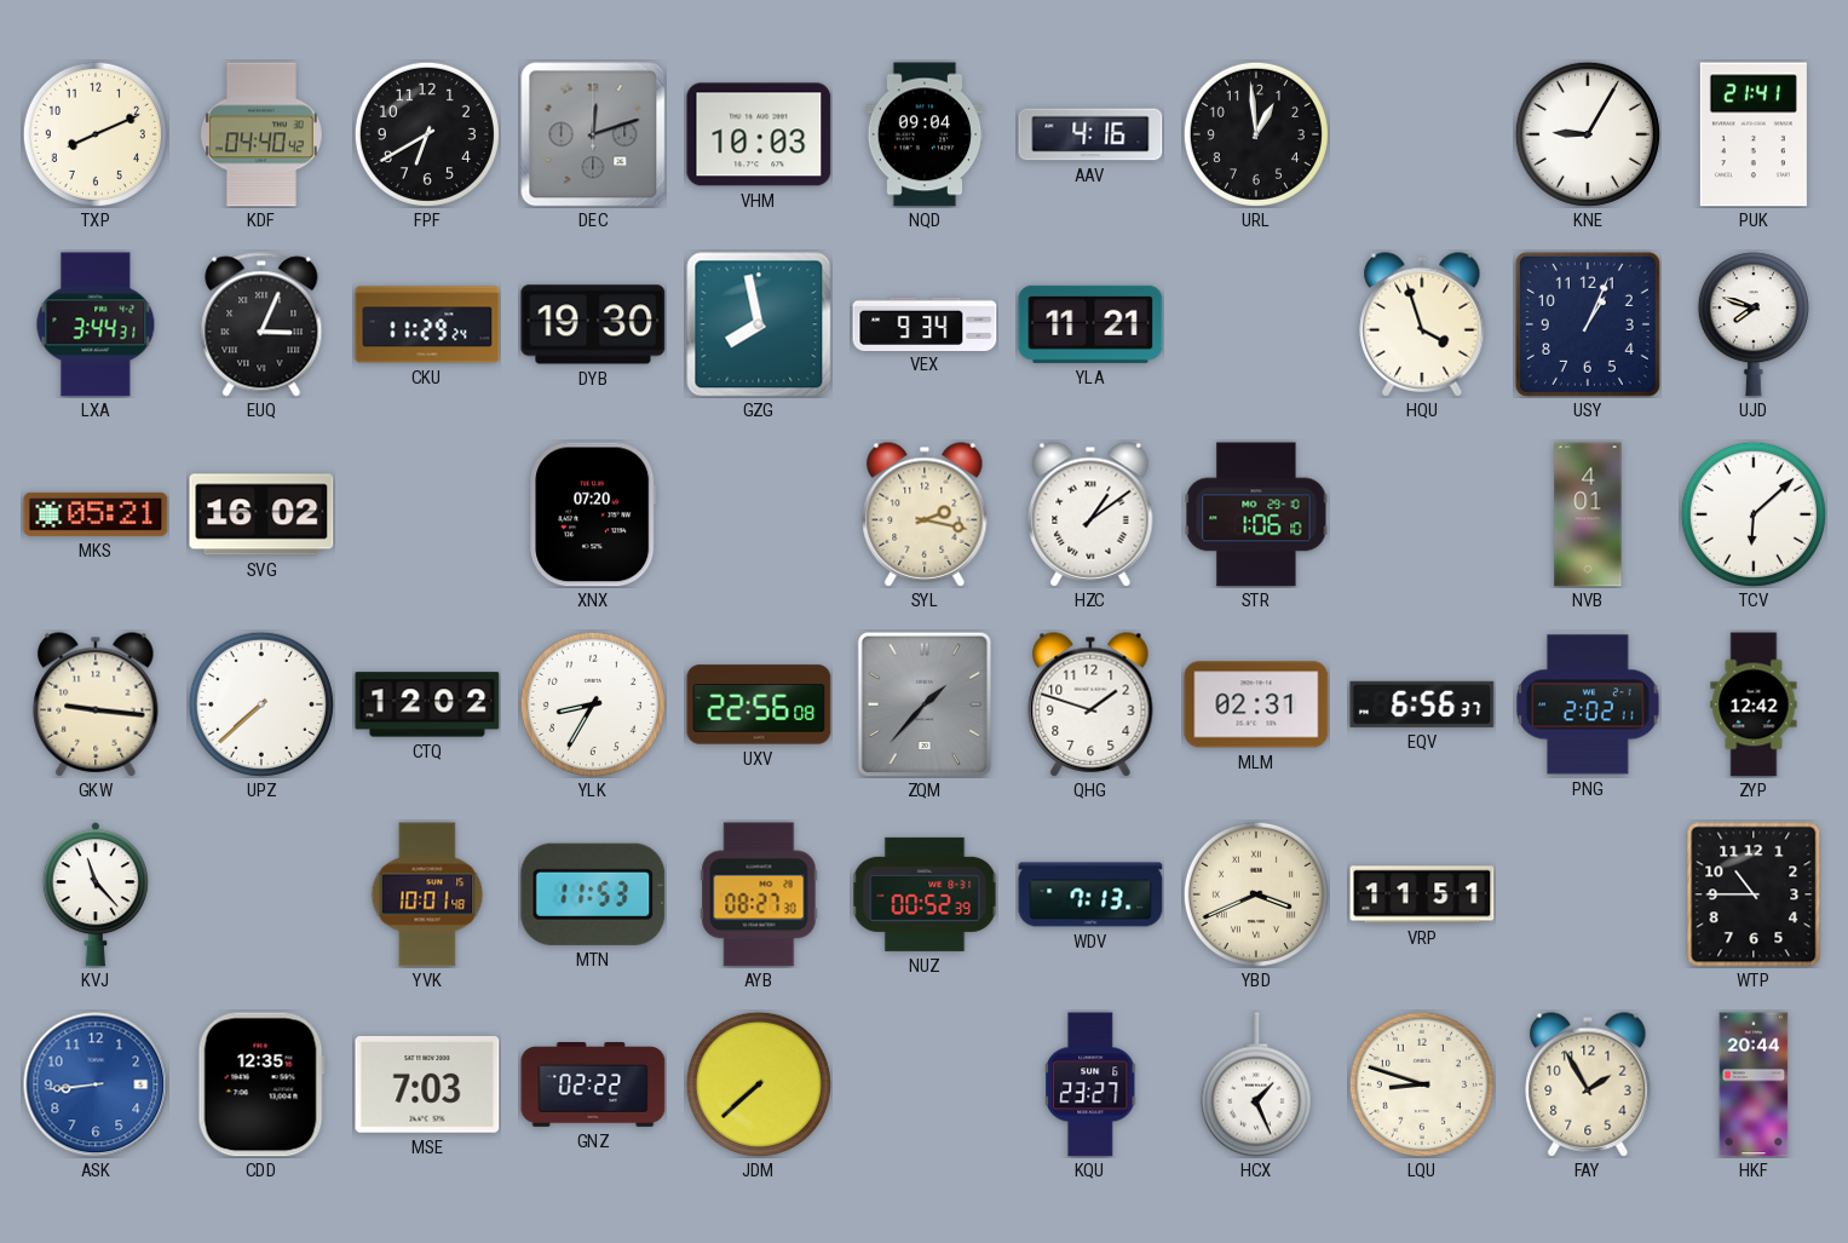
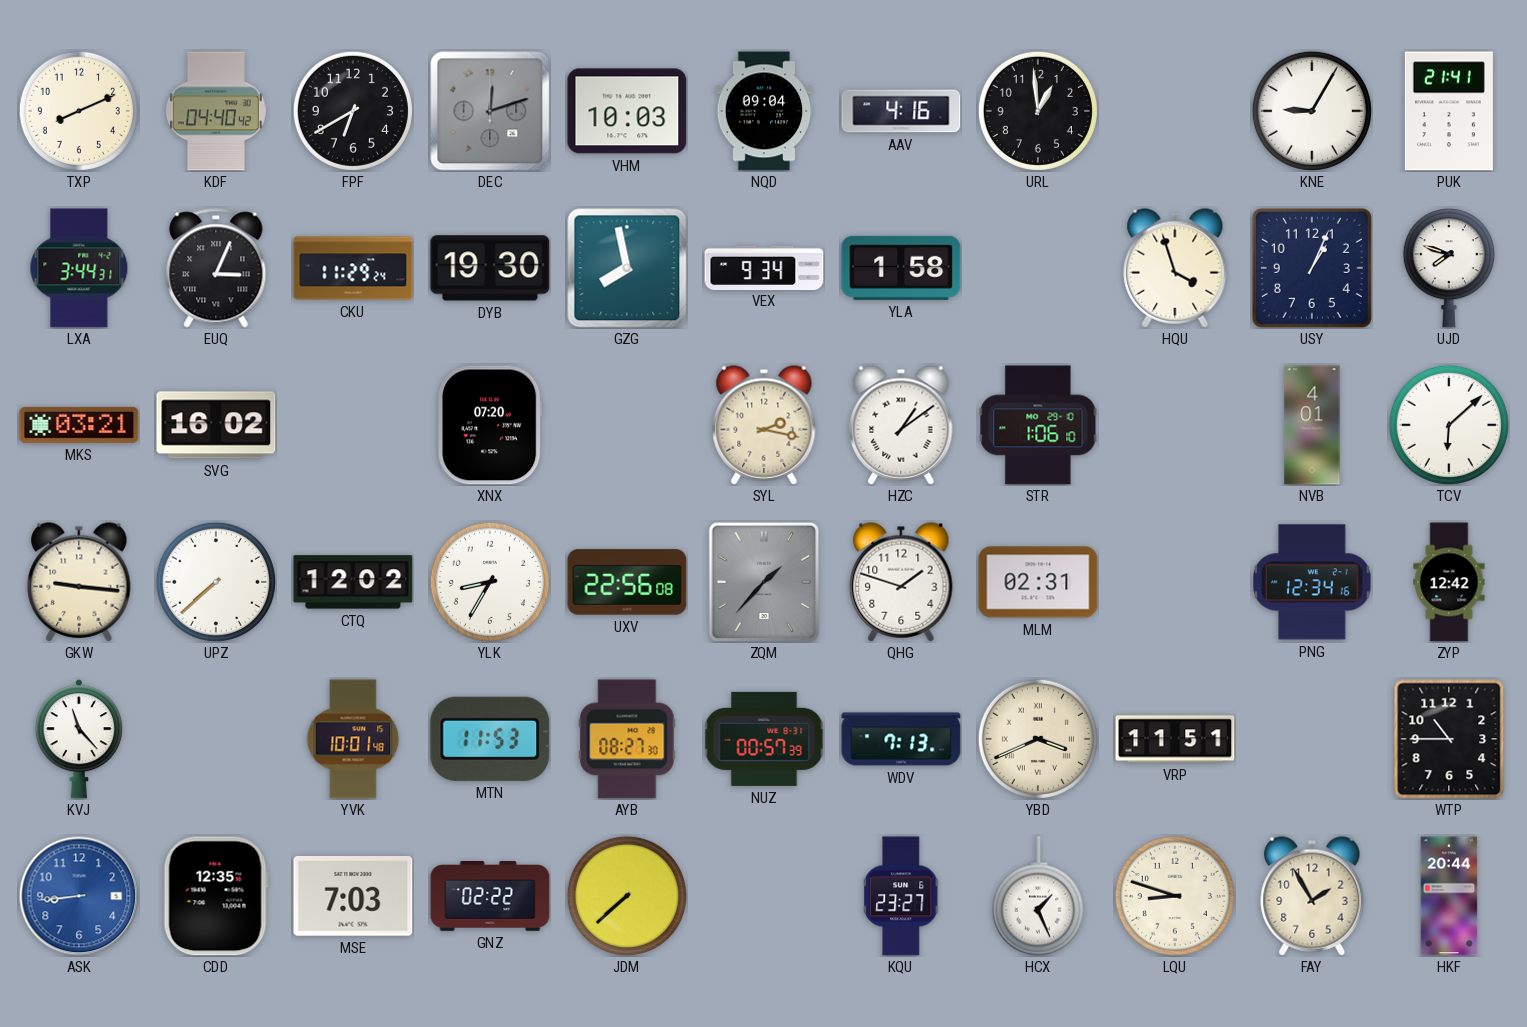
YLA: 11:21 -> 1:58
MKS: 05:21 -> 03:21
EQV: 6:56 -> none
PNG: 2:02 -> 12:34
NUZ: 00:52 -> 00:57
